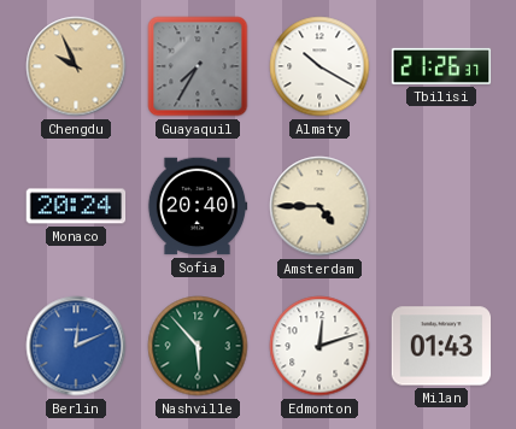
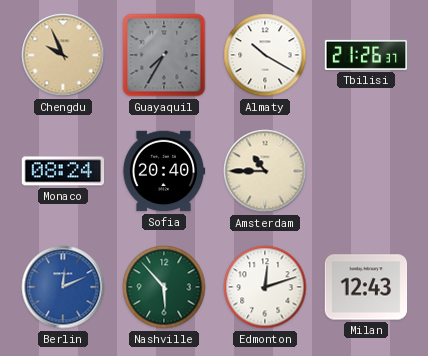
Monaco: 20:24 -> 08:24
Amsterdam: 4:45 -> 10:45
Milan: 01:43 -> 12:43
